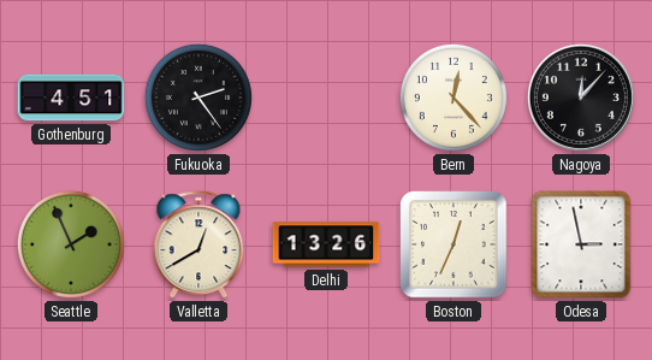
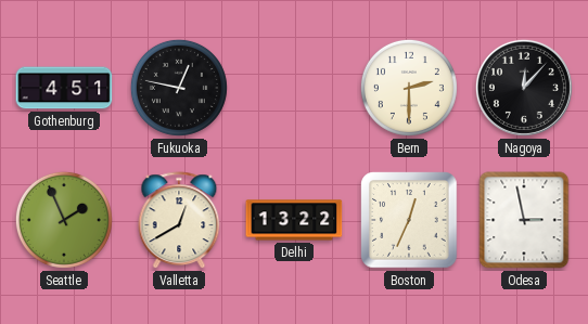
Fukuoka: 2:24 -> 12:47
Bern: 12:23 -> 2:30
Delhi: 13:26 -> 13:22
